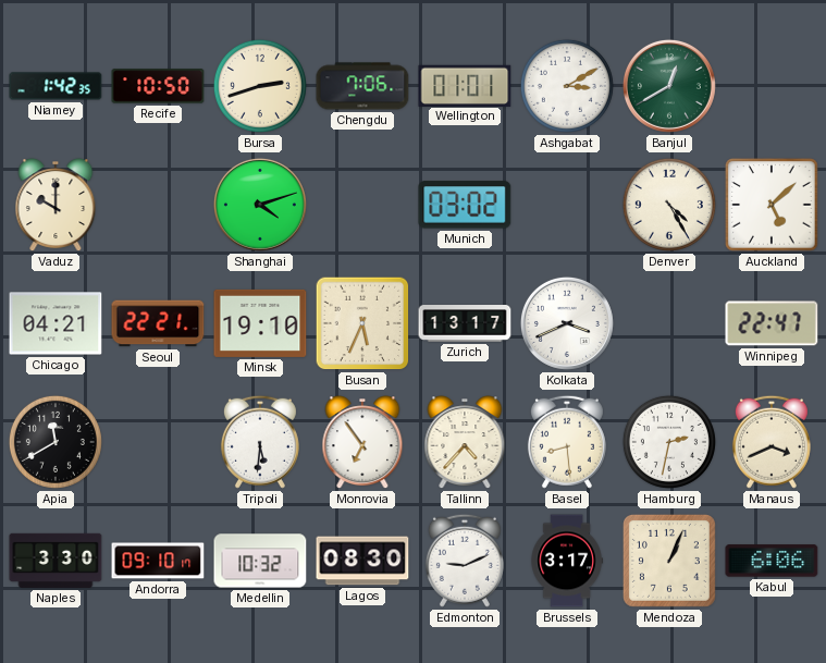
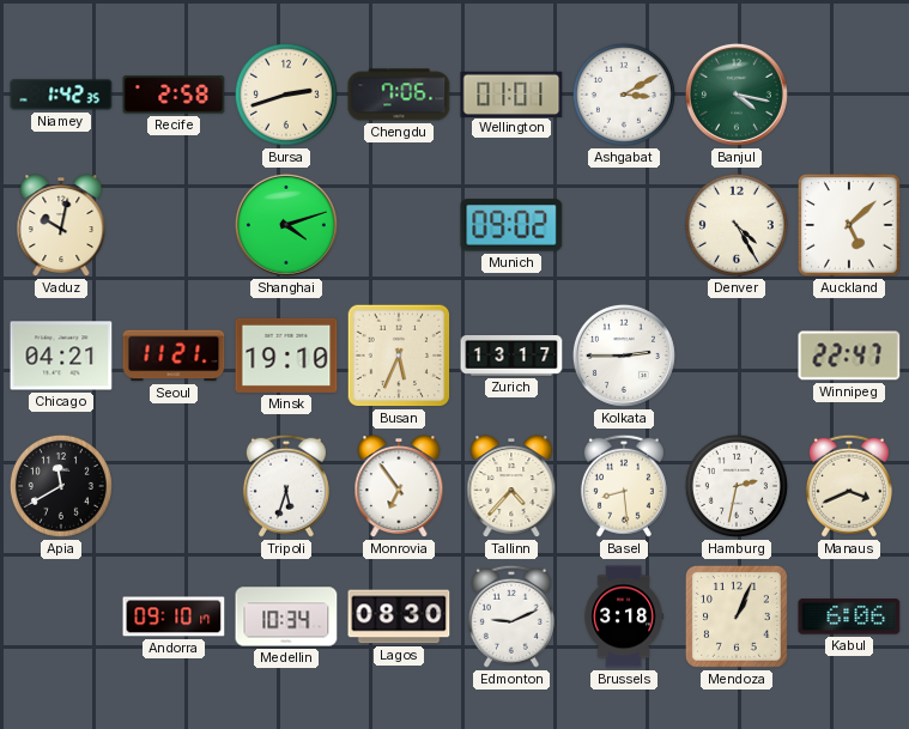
Recife: 10:50 -> 2:58
Banjul: 12:40 -> 4:17
Vaduz: 10:00 -> 10:02
Munich: 03:02 -> 09:02
Seoul: 22:21 -> 11:21
Kolkata: 3:41 -> 2:45
Tripoli: 5:31 -> 5:33
Naples: 3:30 -> none
Medellin: 10:32 -> 10:34
Brussels: 3:17 -> 3:18
